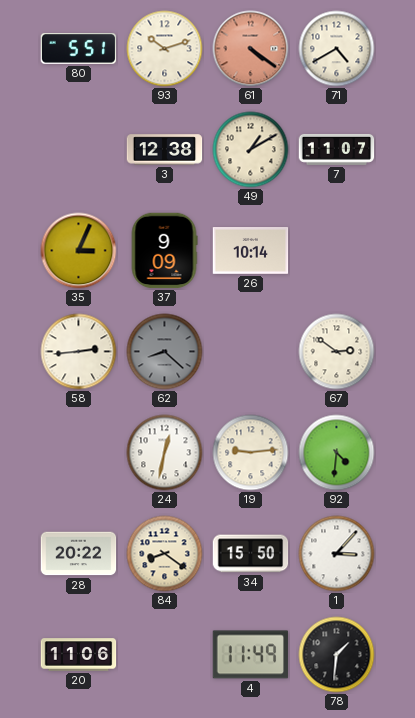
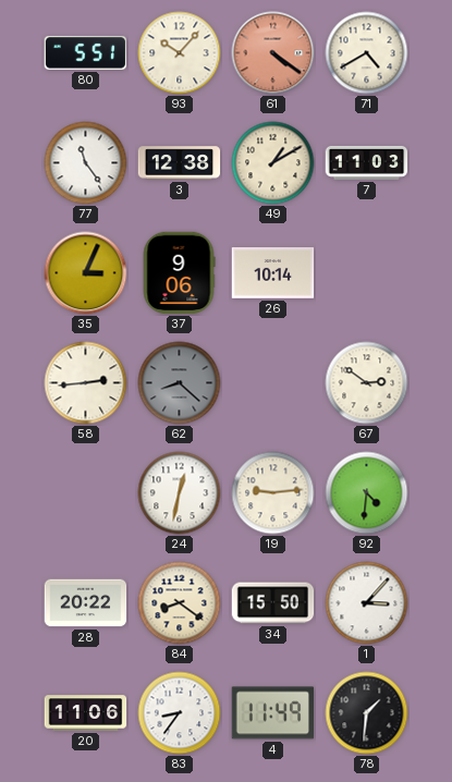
93: 10:12 -> 10:07
77: none -> 11:24
7: 11:07 -> 11:03
37: 9:09 -> 9:06
83: none -> 8:36
